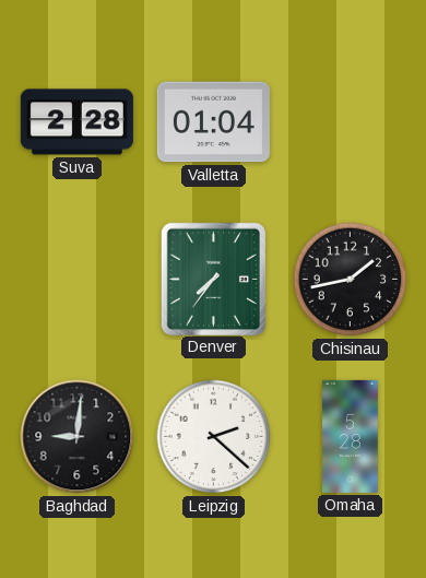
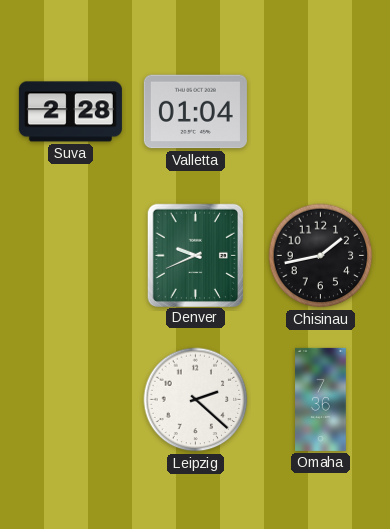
Denver: 7:36 -> 9:41
Baghdad: 9:01 -> none
Omaha: 5:28 -> 7:36
